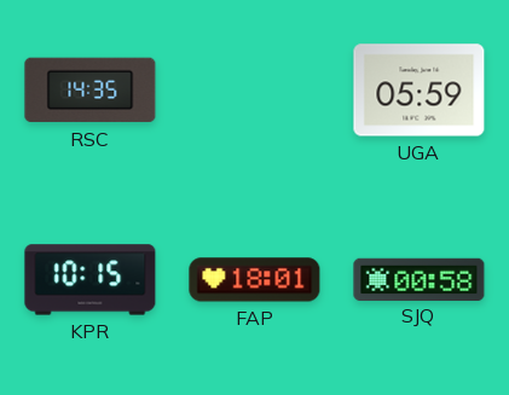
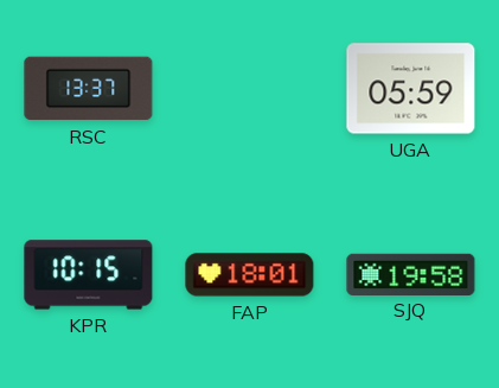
RSC: 14:35 -> 13:37
SJQ: 00:58 -> 19:58
